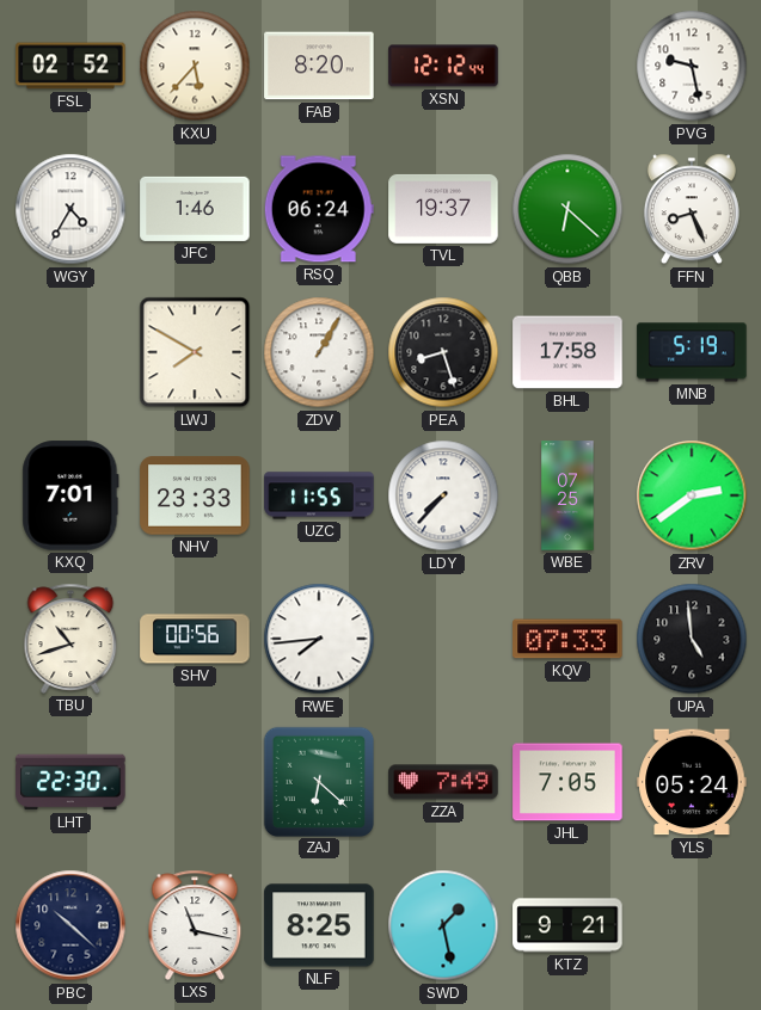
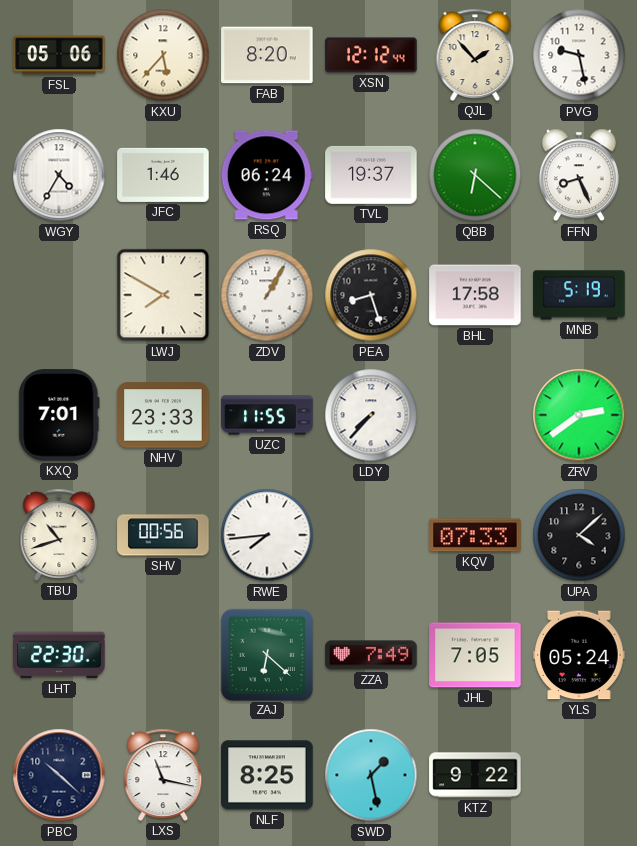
FSL: 02:52 -> 05:06
QJL: none -> 1:53
WBE: 07:25 -> none
UPA: 4:59 -> 4:08
KTZ: 9:21 -> 9:22
